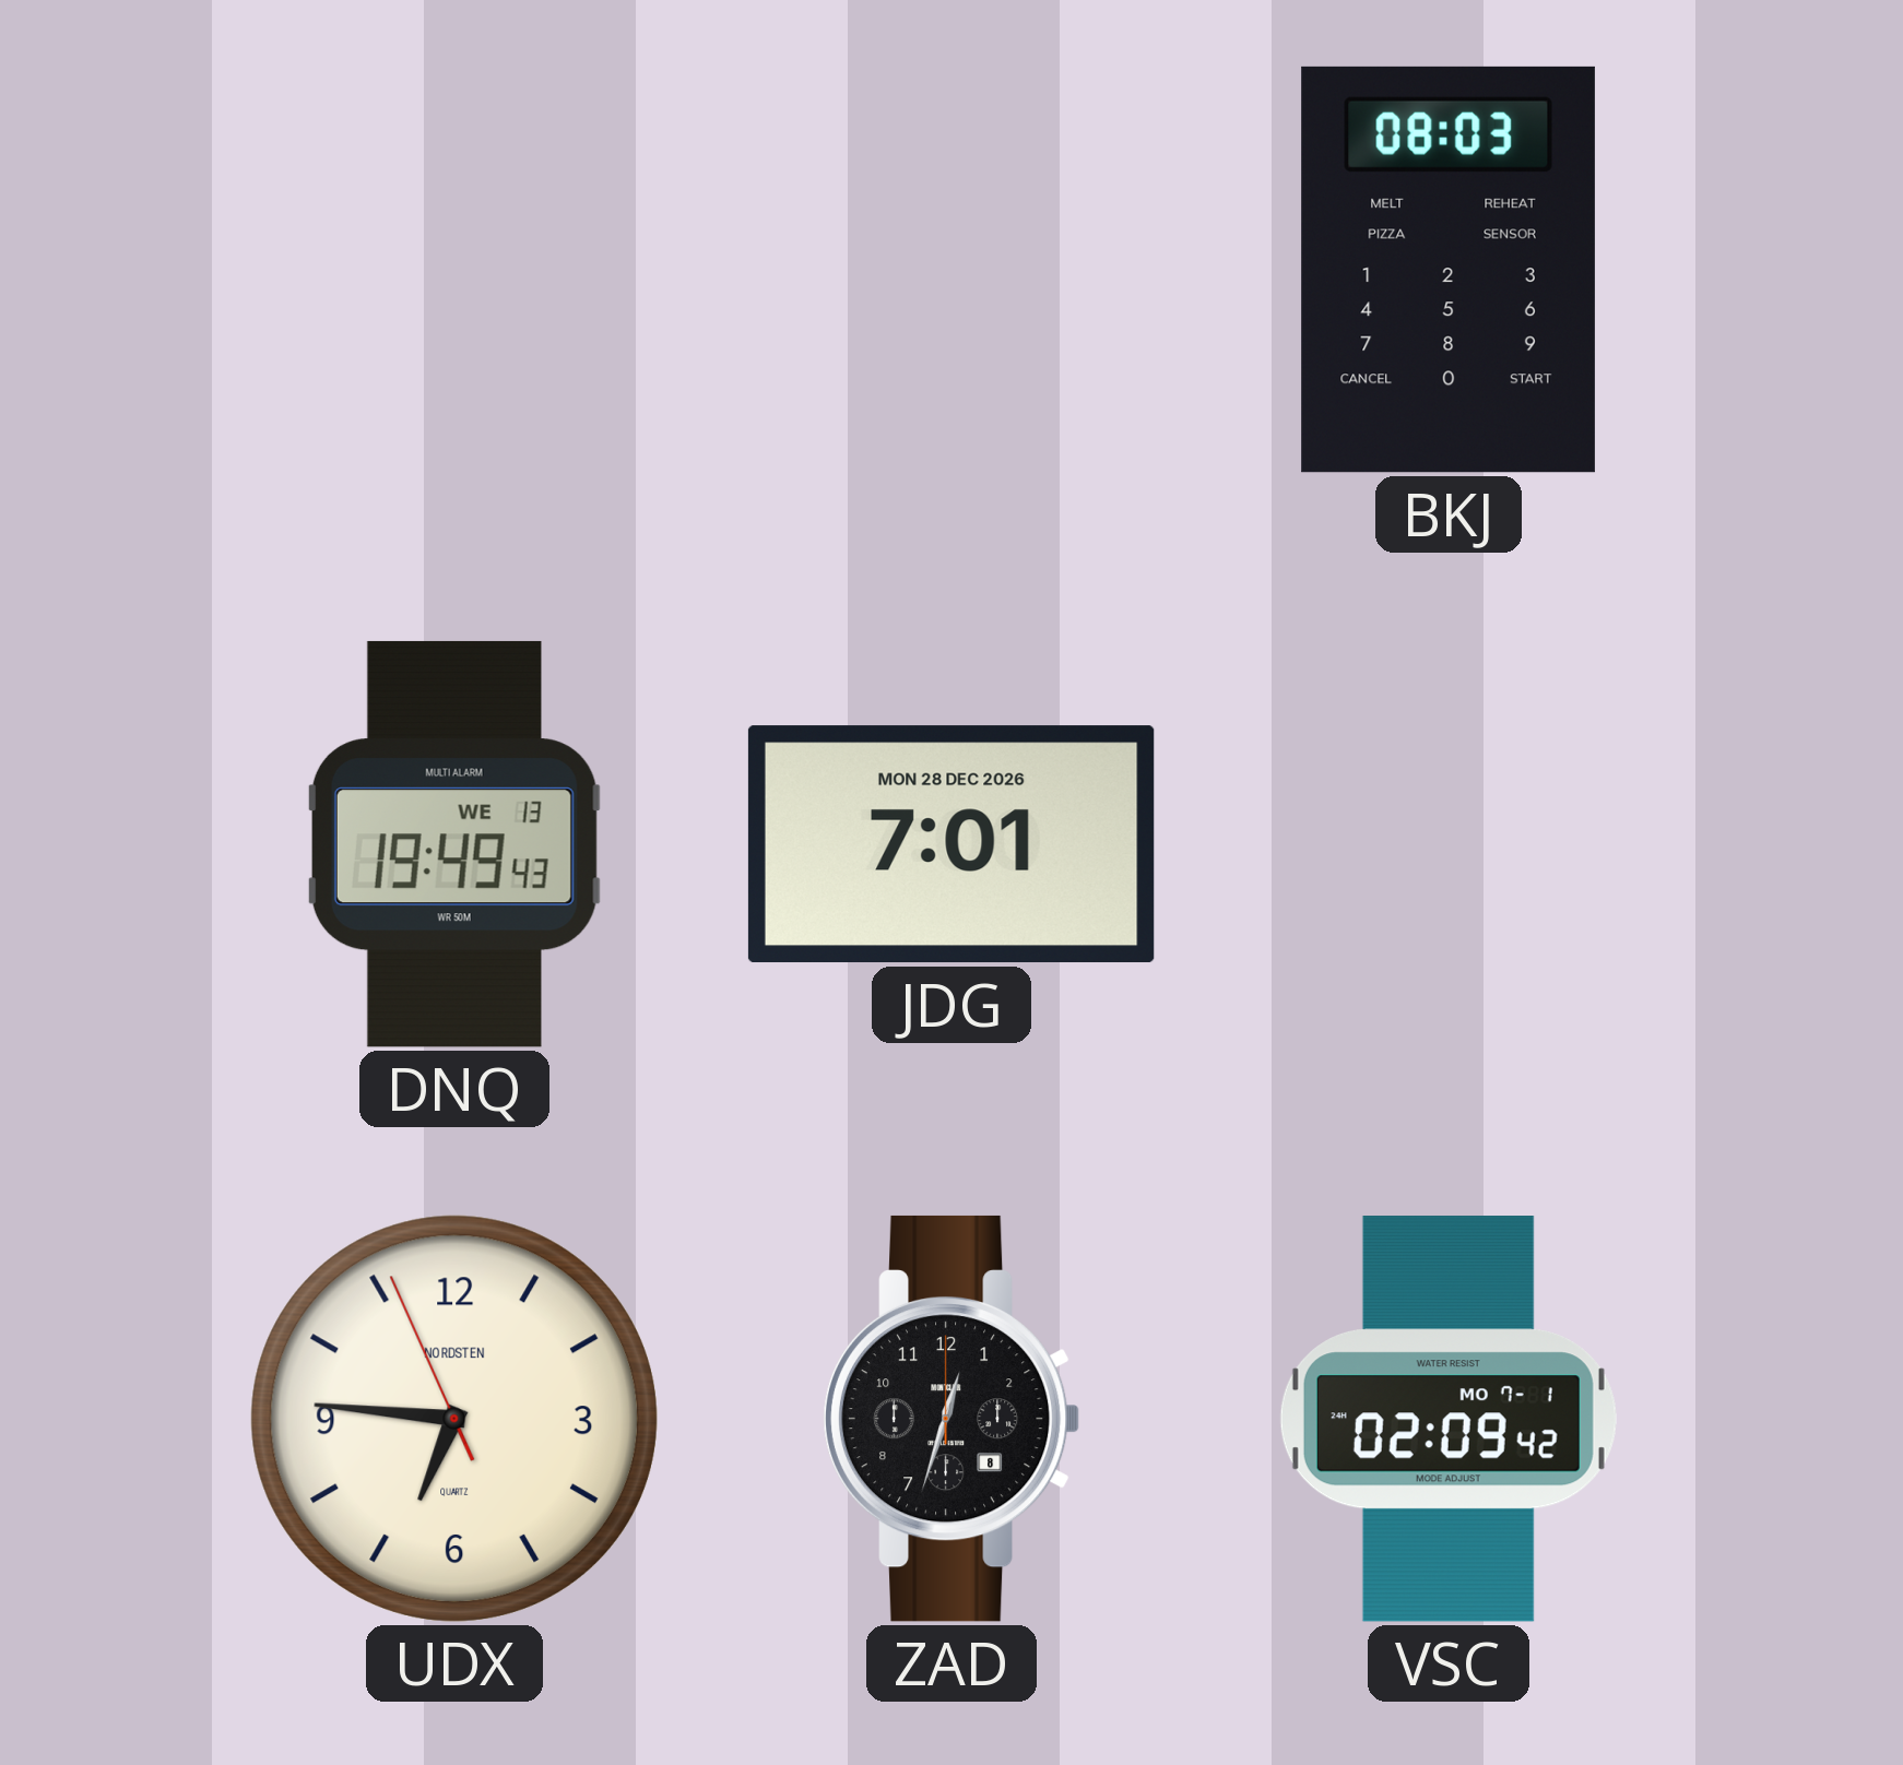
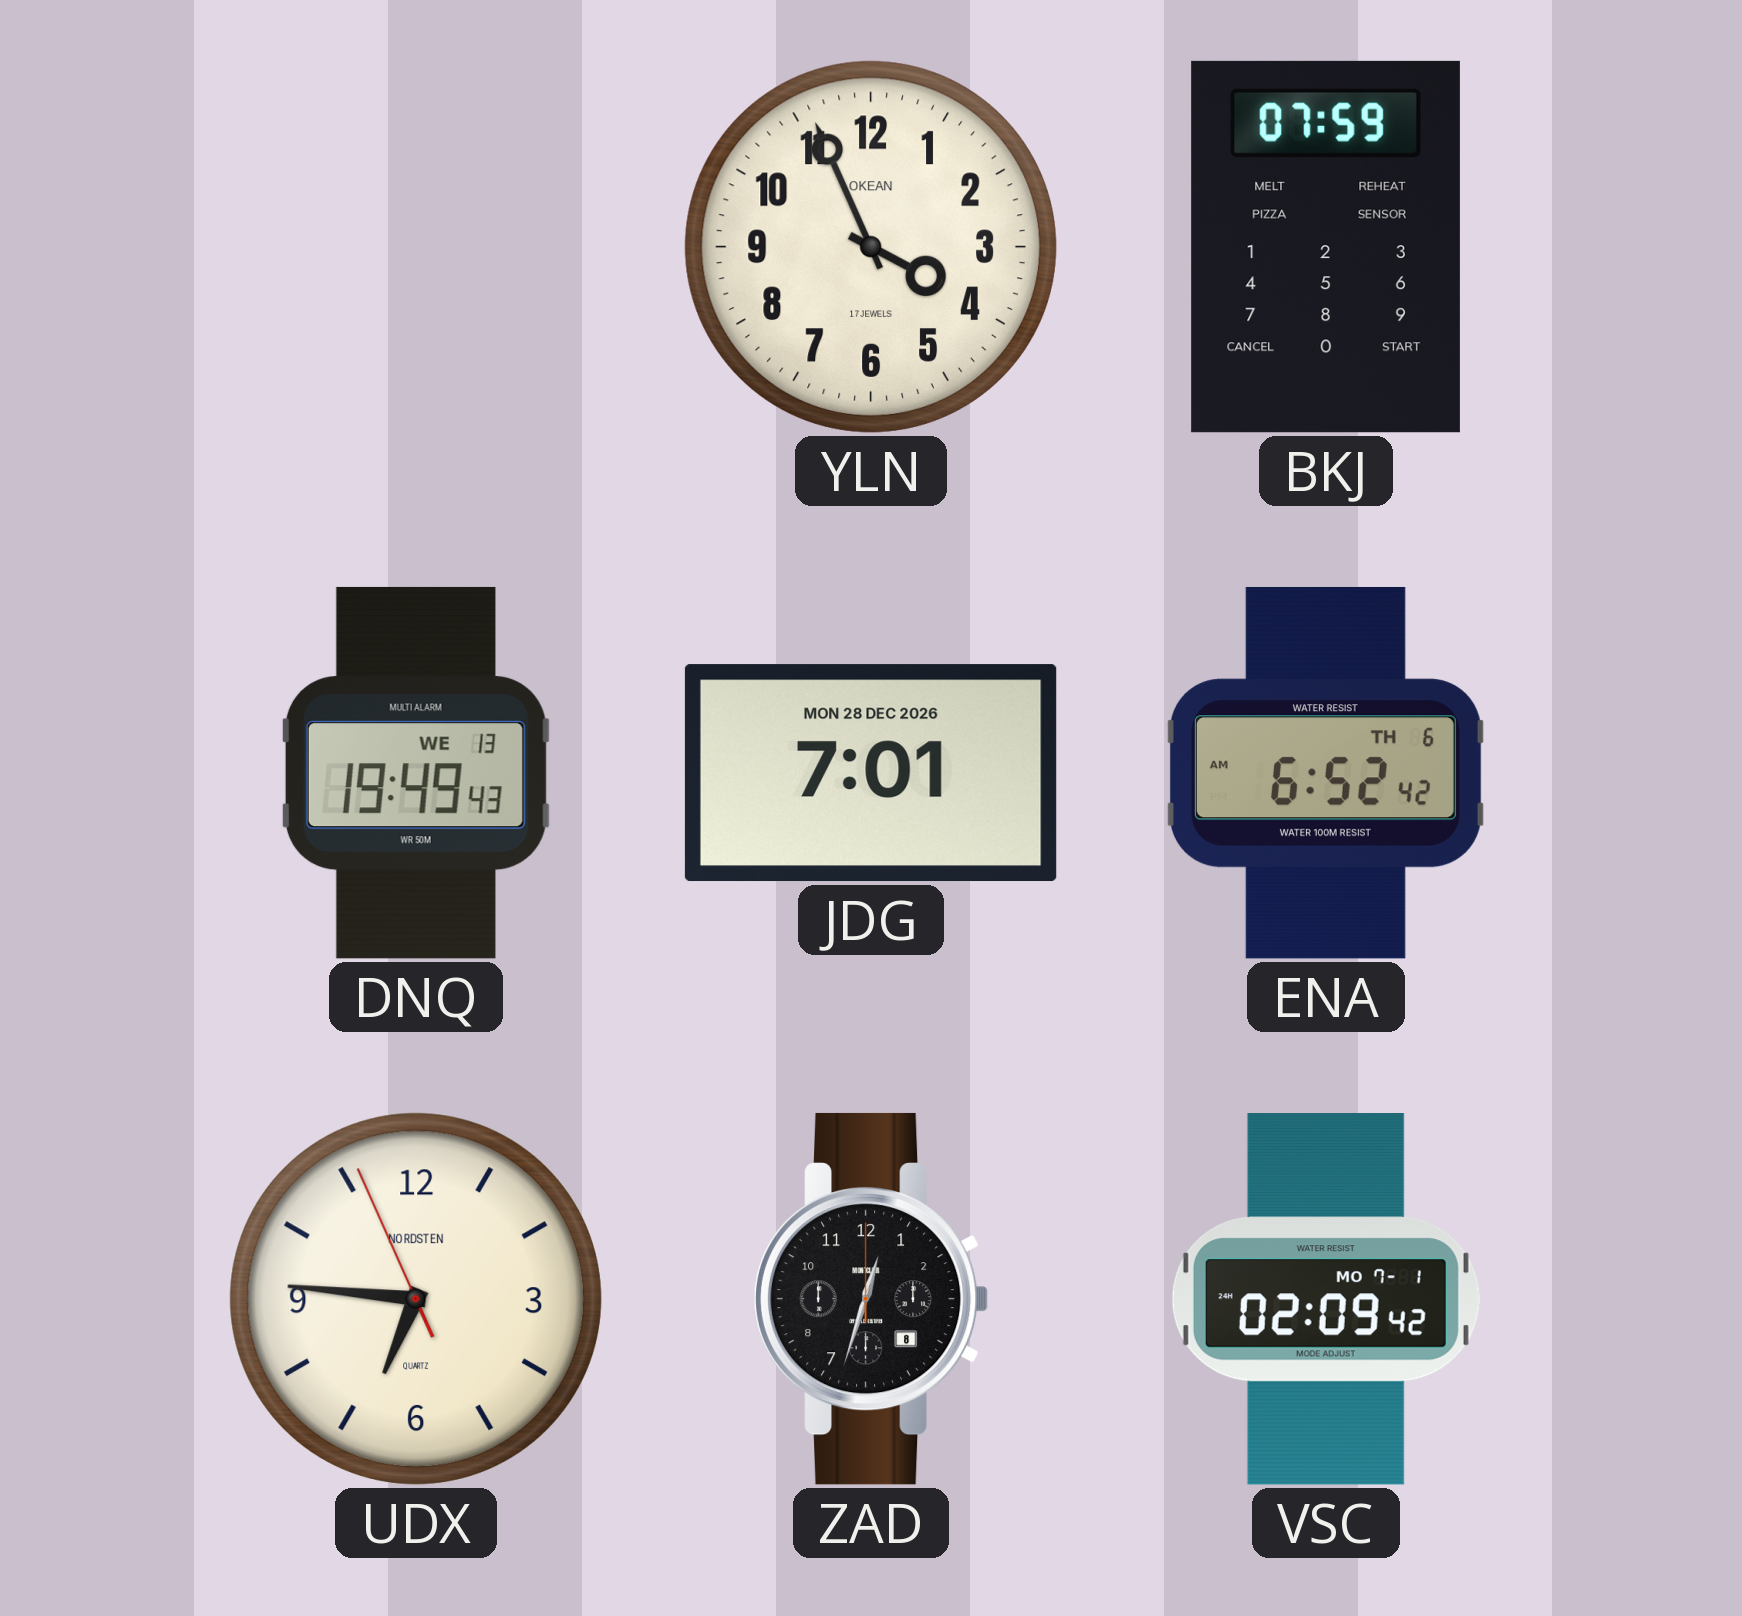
YLN: none -> 3:56
BKJ: 08:03 -> 07:59
ENA: none -> 6:52
